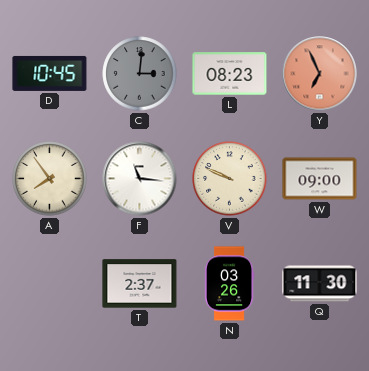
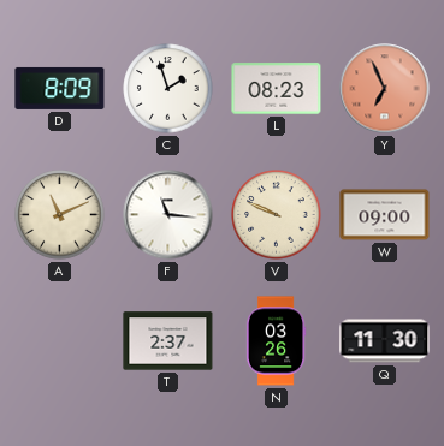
D: 10:45 -> 8:09
C: 3:01 -> 1:57
C dial: grey -> white
A: 7:54 -> 11:11
